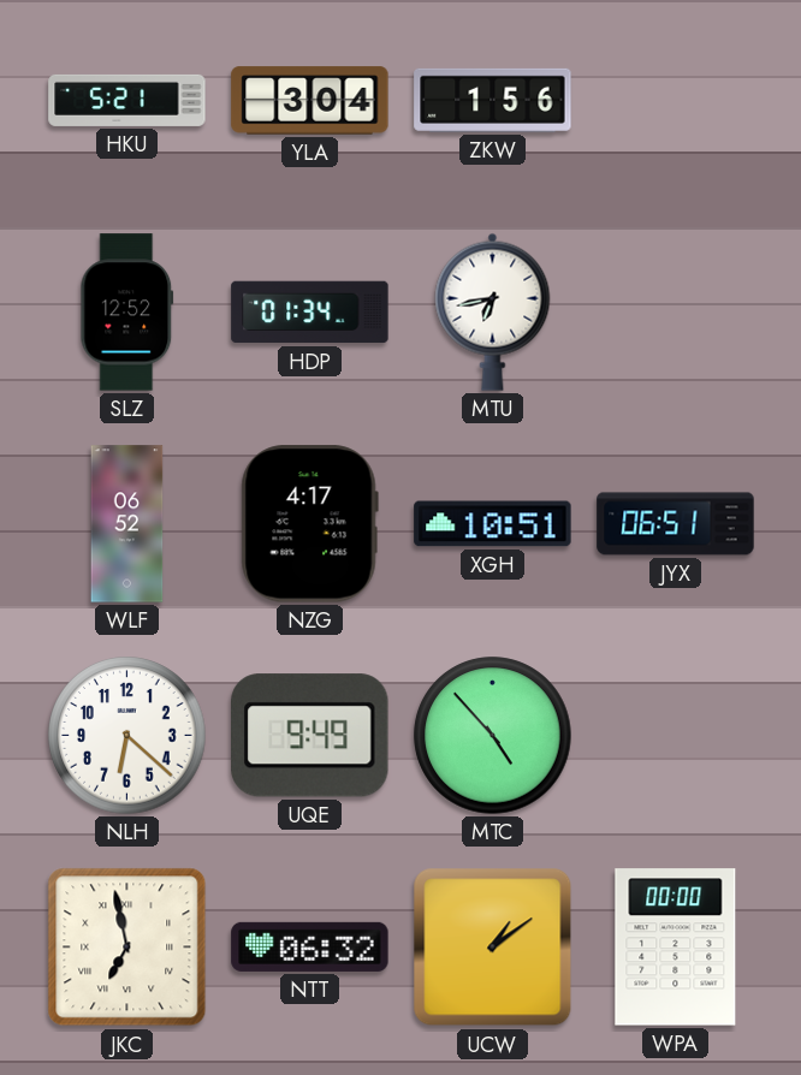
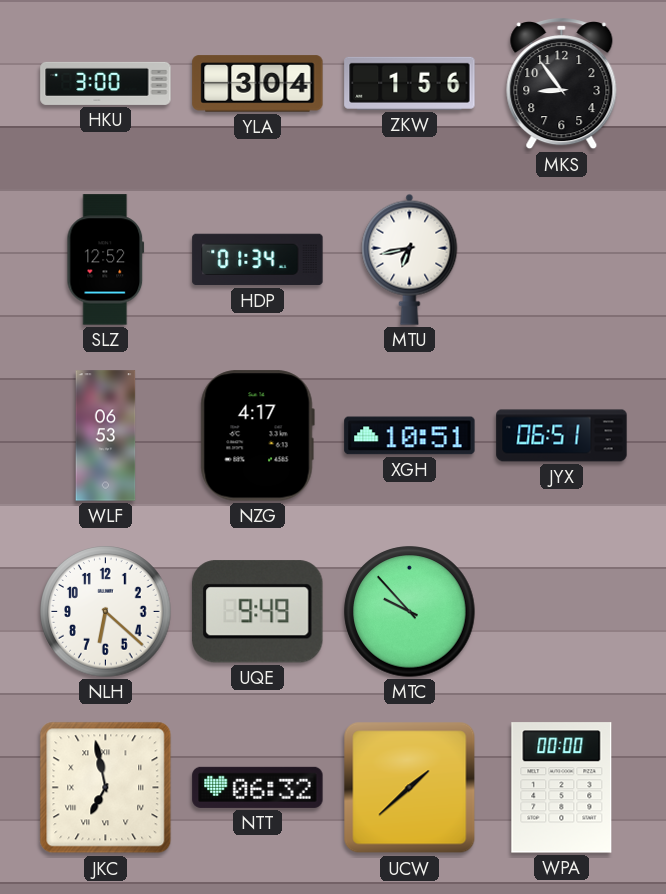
HKU: 5:21 -> 3:00
MKS: none -> 8:54
WLF: 06:52 -> 06:53
MTC: 4:53 -> 9:53
UCW: 1:09 -> 1:38
